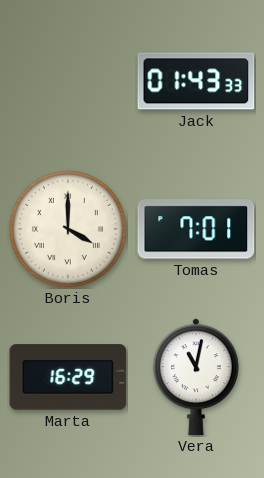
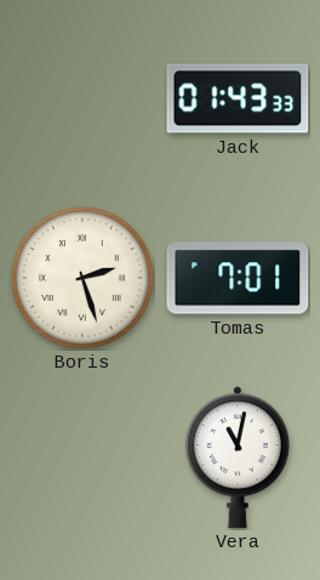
Boris: 4:00 -> 2:27
Marta: 16:29 -> none
